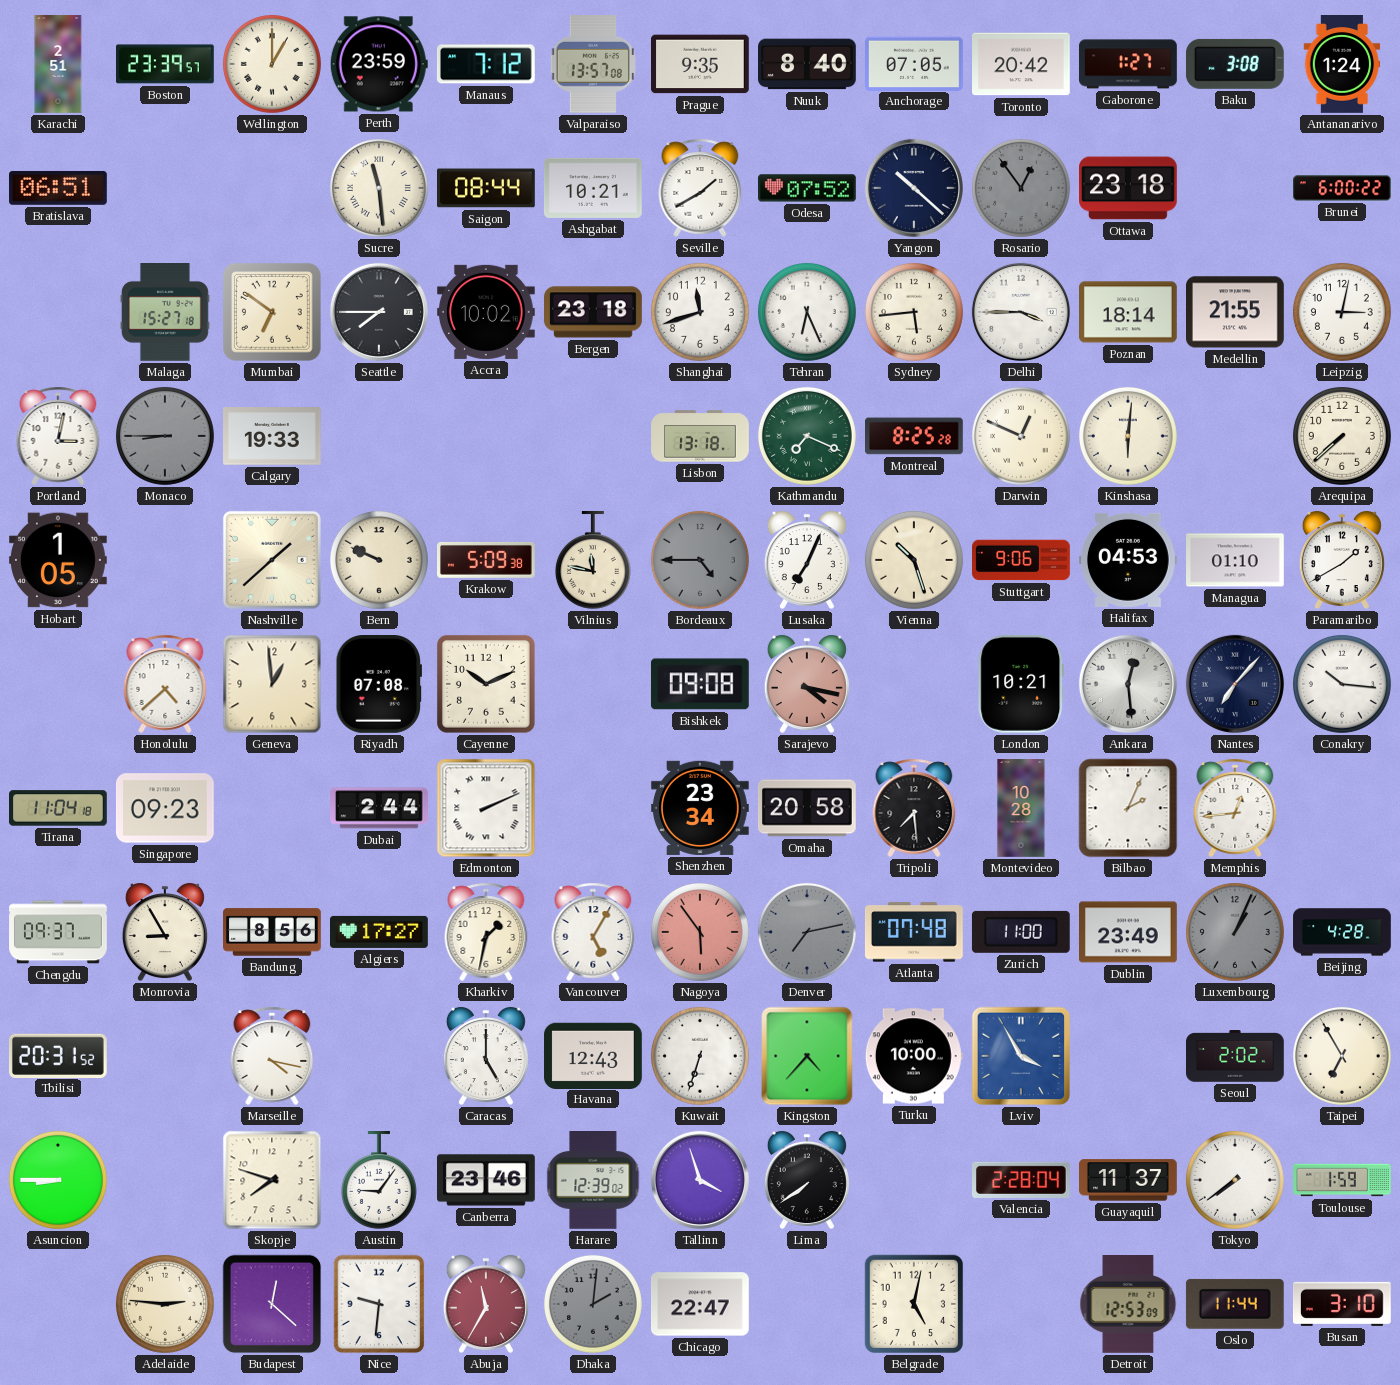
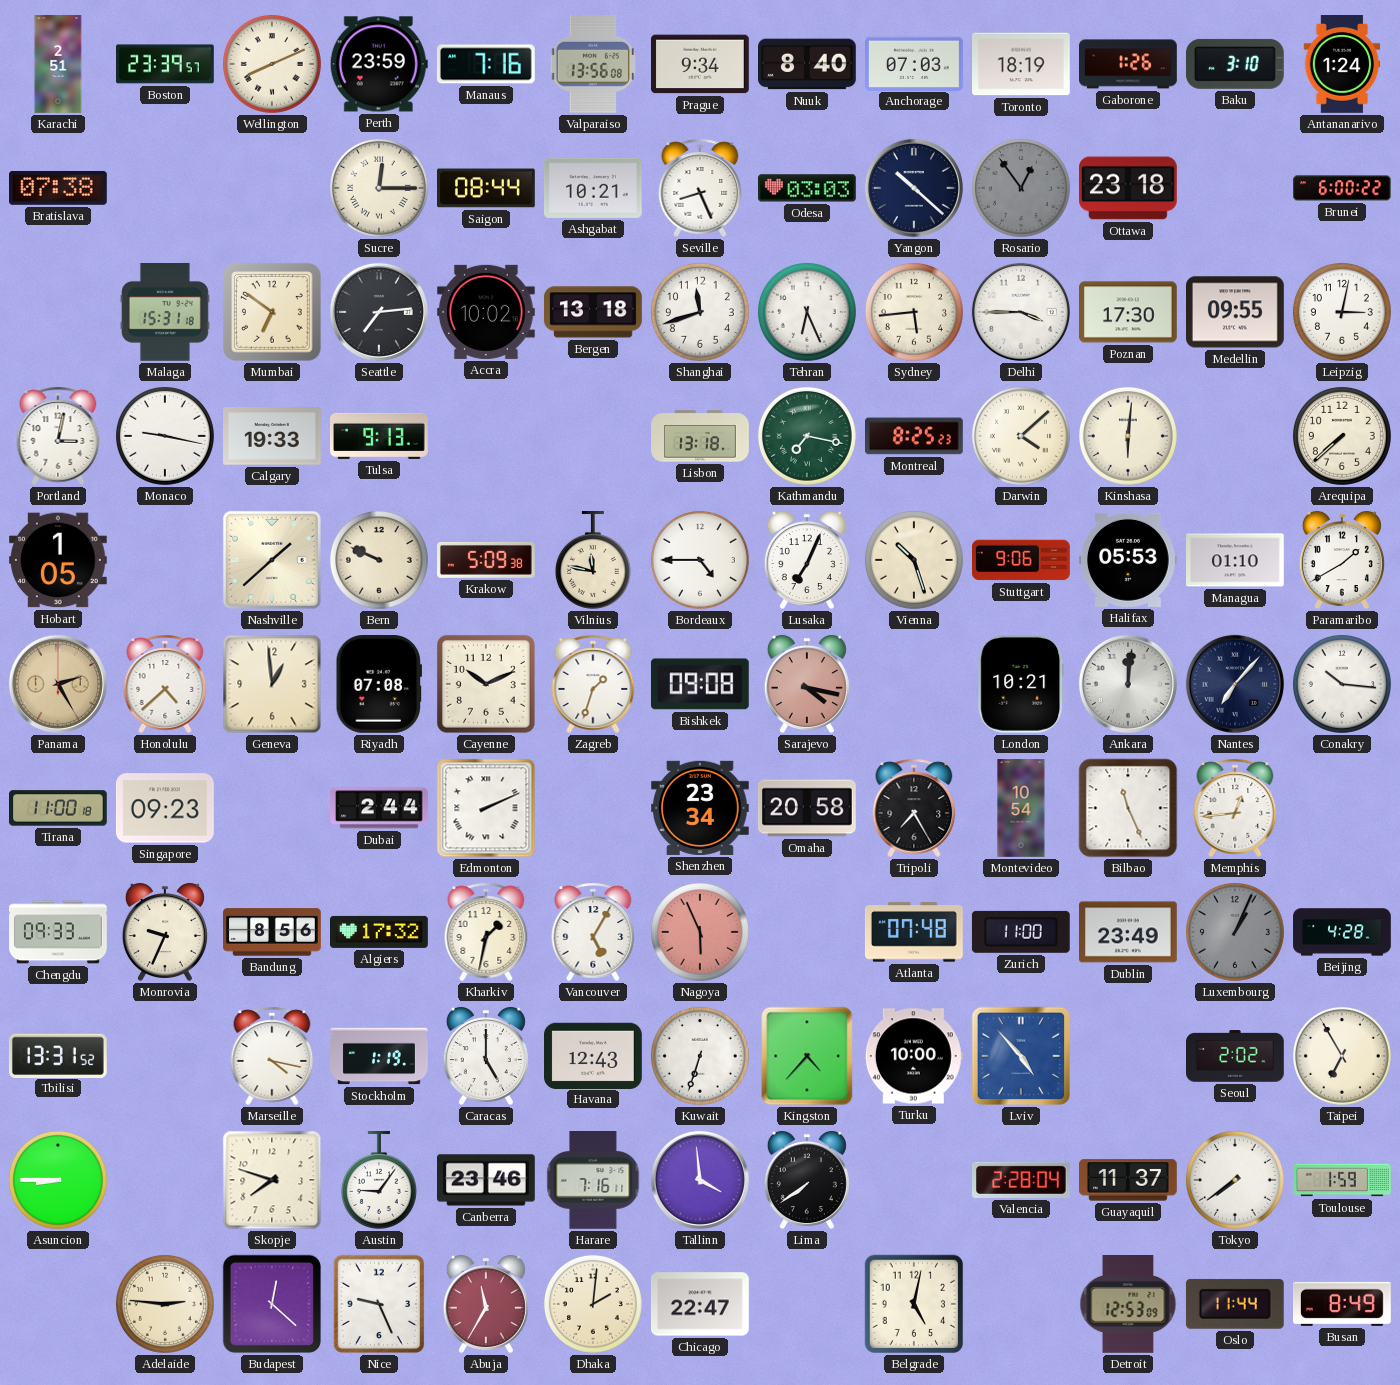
Wellington: 1:00 -> 8:11
Manaus: 7:12 -> 7:16
Valparaiso: 13:57 -> 13:56
Prague: 9:35 -> 9:34
Anchorage: 07:05 -> 07:03
Toronto: 20:42 -> 18:19
Gaborone: 1:27 -> 1:26
Baku: 3:08 -> 3:10
Bratislava: 06:51 -> 07:38
Sucre: 11:29 -> 12:15
Seville: 1:40 -> 8:26
Odesa: 07:52 -> 03:03
Malaga: 15:27 -> 15:31
Seattle: 7:45 -> 7:14
Bergen: 23:18 -> 13:18
Poznan: 18:14 -> 17:30
Medellin: 21:55 -> 09:55
Monaco: 8:45 -> 9:17
Monaco dial: grey -> white
Tulsa: none -> 9:13
Kathmandu: 7:19 -> 7:17
Montreal: 8:25:28 -> 8:25:23
Darwin: 12:49 -> 4:08
Bordeaux dial: grey -> white
Halifax: 04:53 -> 05:53
Panama: none -> 2:25
Zagreb: none -> 1:33
Ankara: 12:29 -> 12:01
Tirana: 11:04 -> 11:00
Tripoli: 7:29 -> 7:25
Montevideo: 10:28 -> 10:54
Bilbao: 2:04 -> 11:26
Chengdu: 09:37 -> 09:33
Monrovia: 8:55 -> 9:34
Algiers: 17:27 -> 17:32
Nagoya: 5:54 -> 5:56
Denver: 7:13 -> none
Tbilisi: 20:31 -> 13:31
Stockholm: none -> 1:19
Lviv: 3:55 -> 4:53
Harare: 12:39 -> 7:16
Tallinn: 3:57 -> 3:59
Nice: 9:31 -> 9:26
Dhaka dial: grey -> cream
Busan: 3:10 -> 8:49
